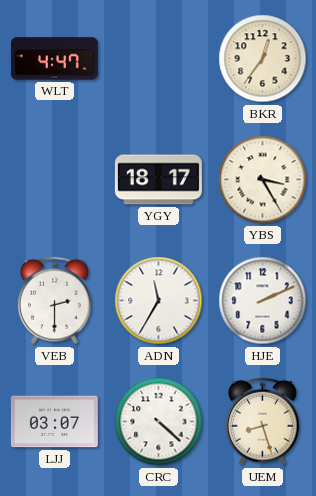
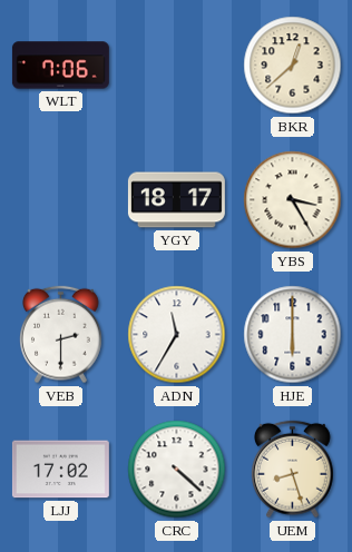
WLT: 4:47 -> 7:06
BKR: 12:36 -> 12:38
HJE: 2:11 -> 6:00
LJJ: 03:07 -> 17:02
